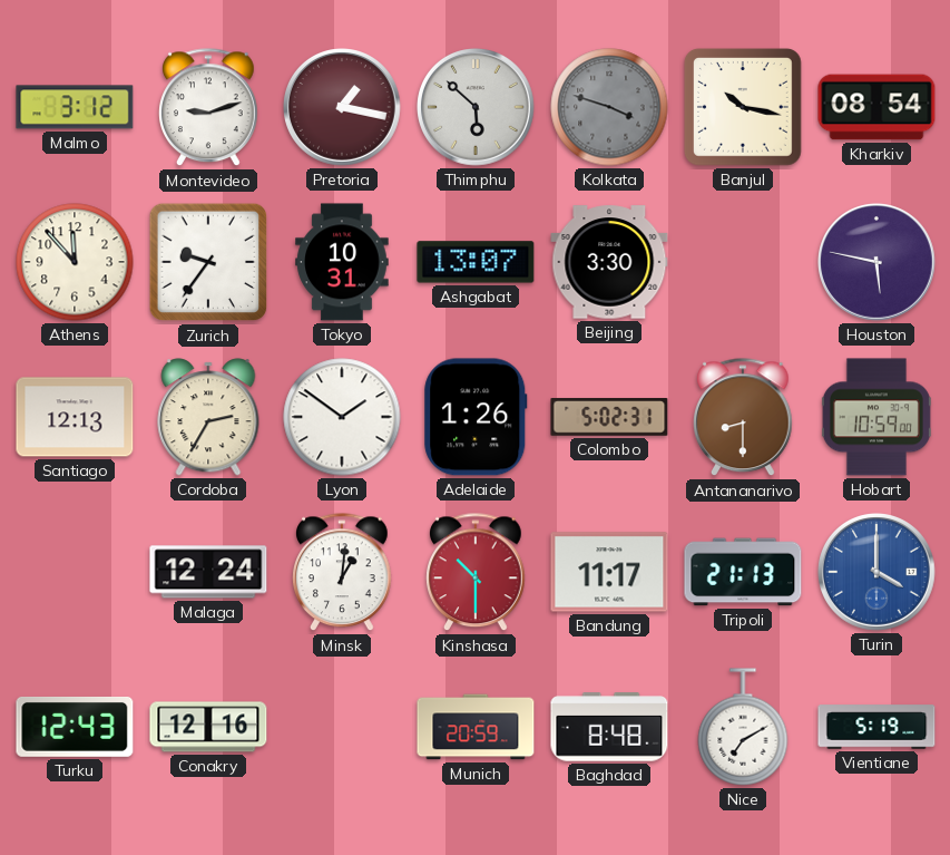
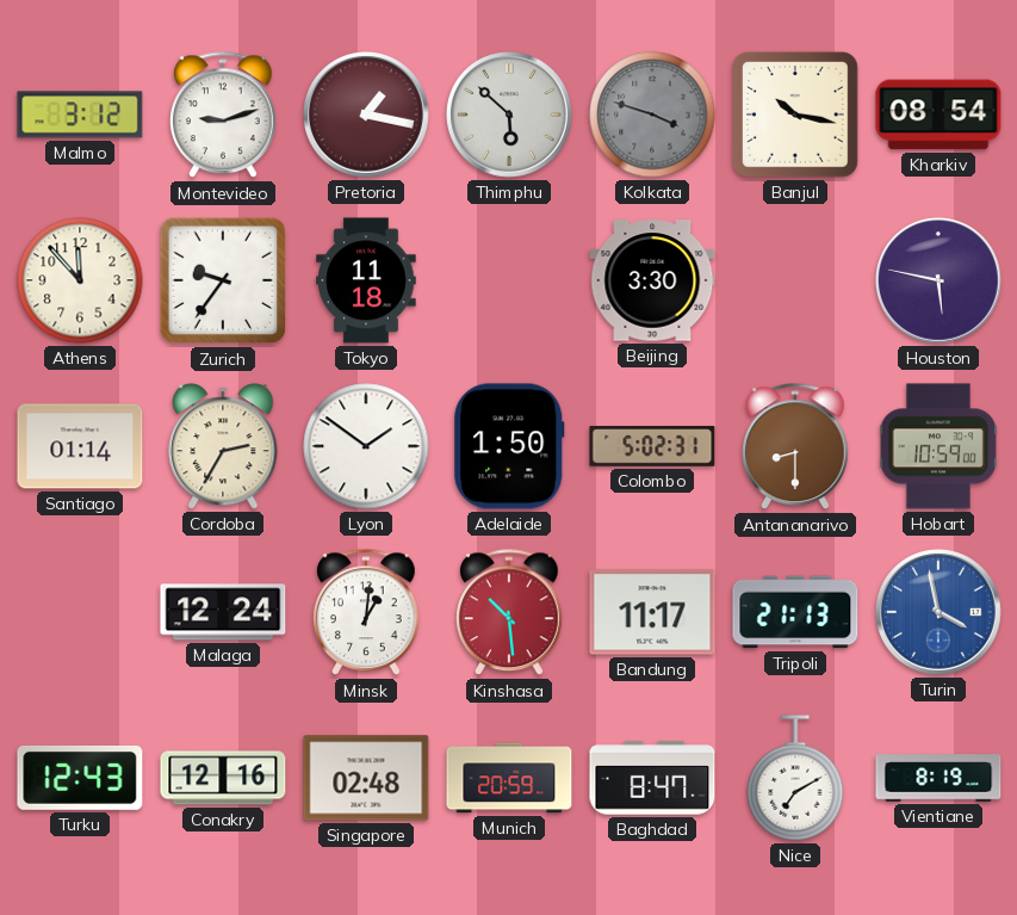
Tokyo: 10:31 -> 11:18
Ashgabat: 13:07 -> none
Santiago: 12:13 -> 01:14
Adelaide: 1:26 -> 1:50
Kinshasa: 10:30 -> 10:29
Turin: 4:00 -> 3:58
Singapore: none -> 02:48
Baghdad: 8:48 -> 8:47
Vientiane: 5:19 -> 8:19
